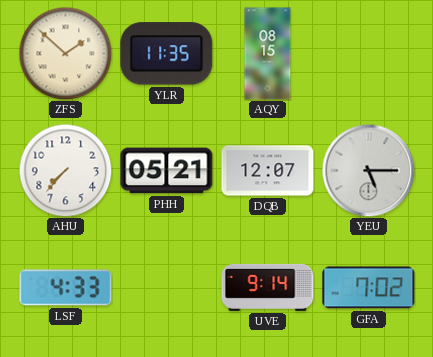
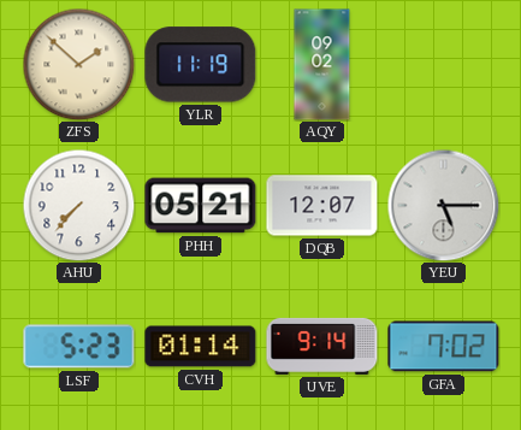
YLR: 11:35 -> 11:19
AQY: 08:15 -> 09:02
LSF: 4:33 -> 5:23
CVH: none -> 01:14
